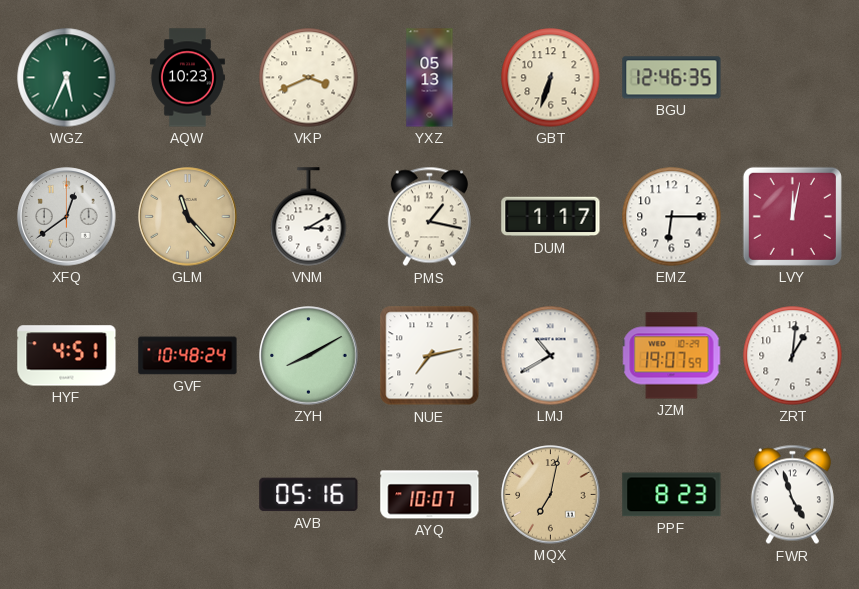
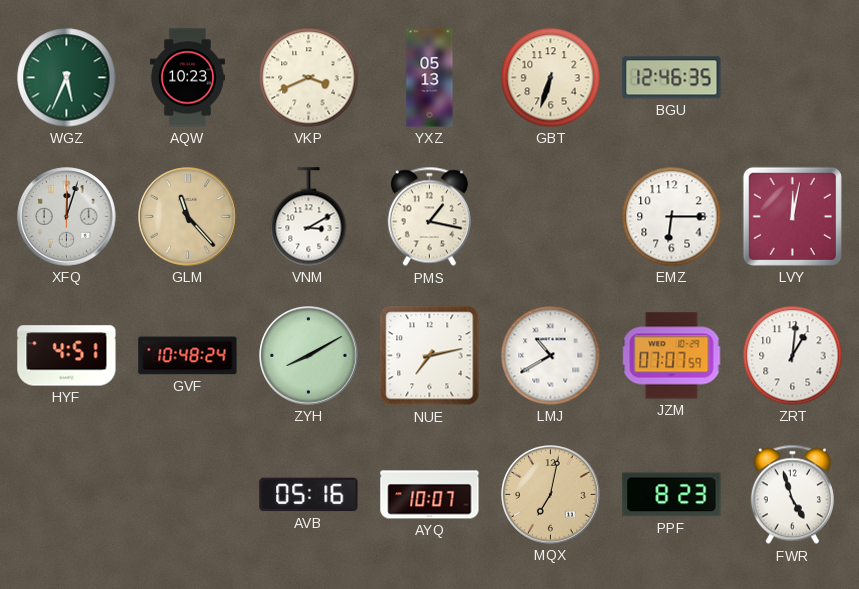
XFQ: 12:39 -> 12:03
DUM: 1:17 -> none
JZM: 19:07 -> 07:07
